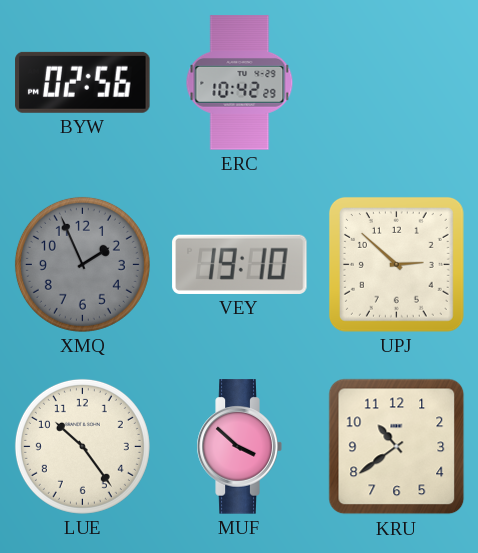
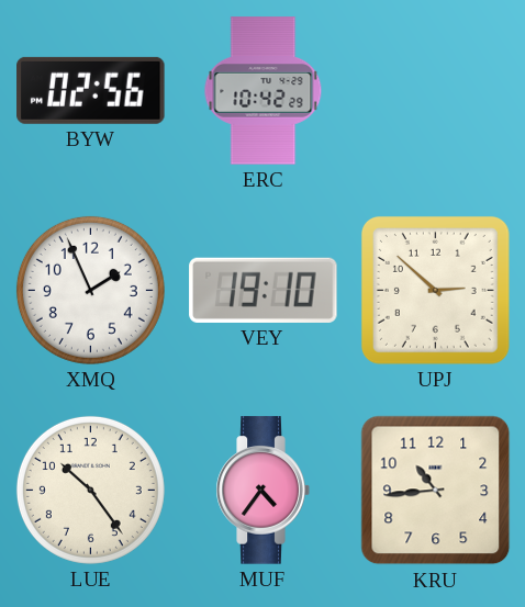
XMQ dial: grey -> white
MUF: 3:52 -> 4:36
KRU: 10:39 -> 10:44
